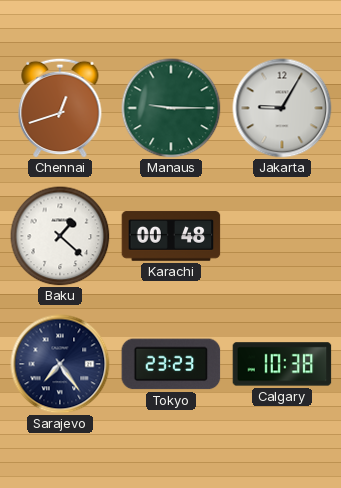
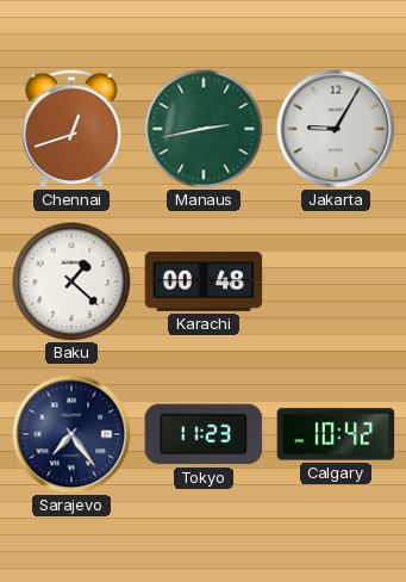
Manaus: 9:15 -> 2:43
Tokyo: 23:23 -> 11:23
Calgary: 10:38 -> 10:42
